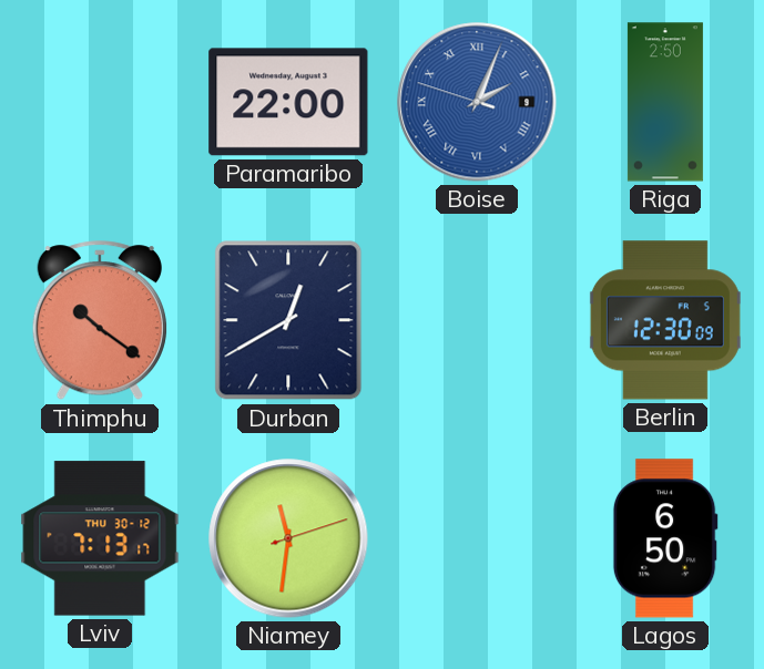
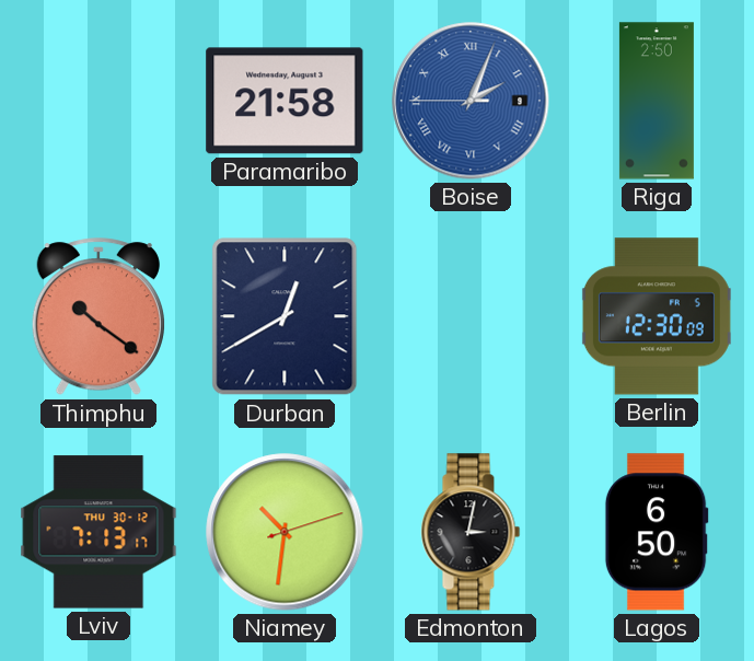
Paramaribo: 22:00 -> 21:58
Boise: 2:03:48 -> 2:03:45
Niamey: 11:31 -> 10:31
Edmonton: none -> 3:02
